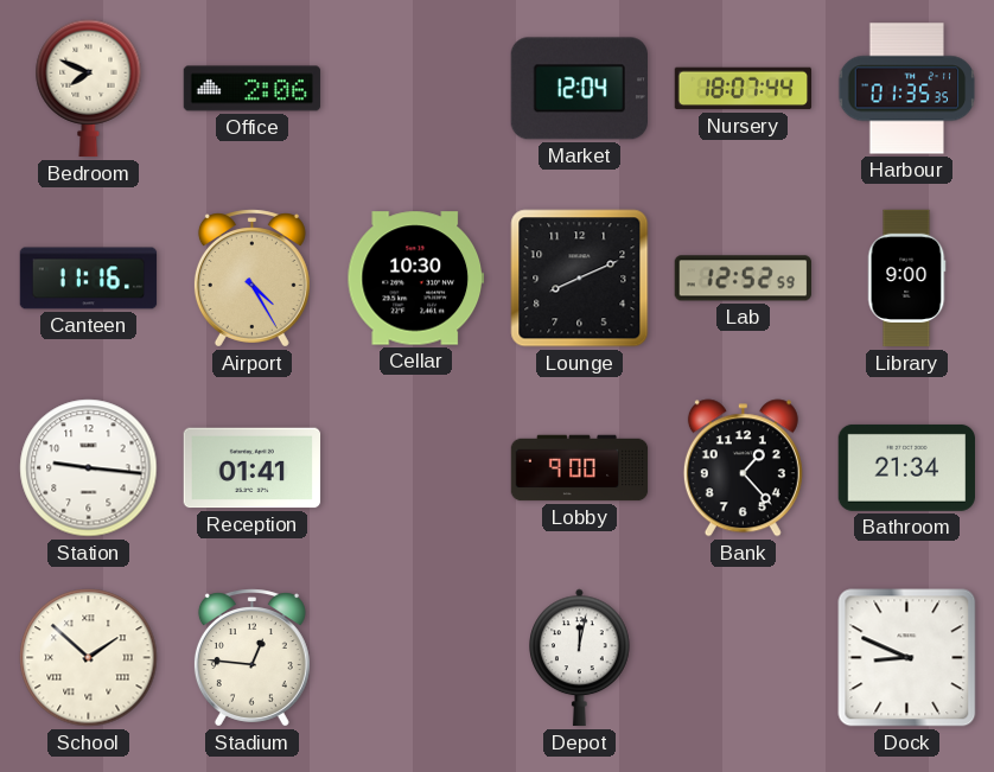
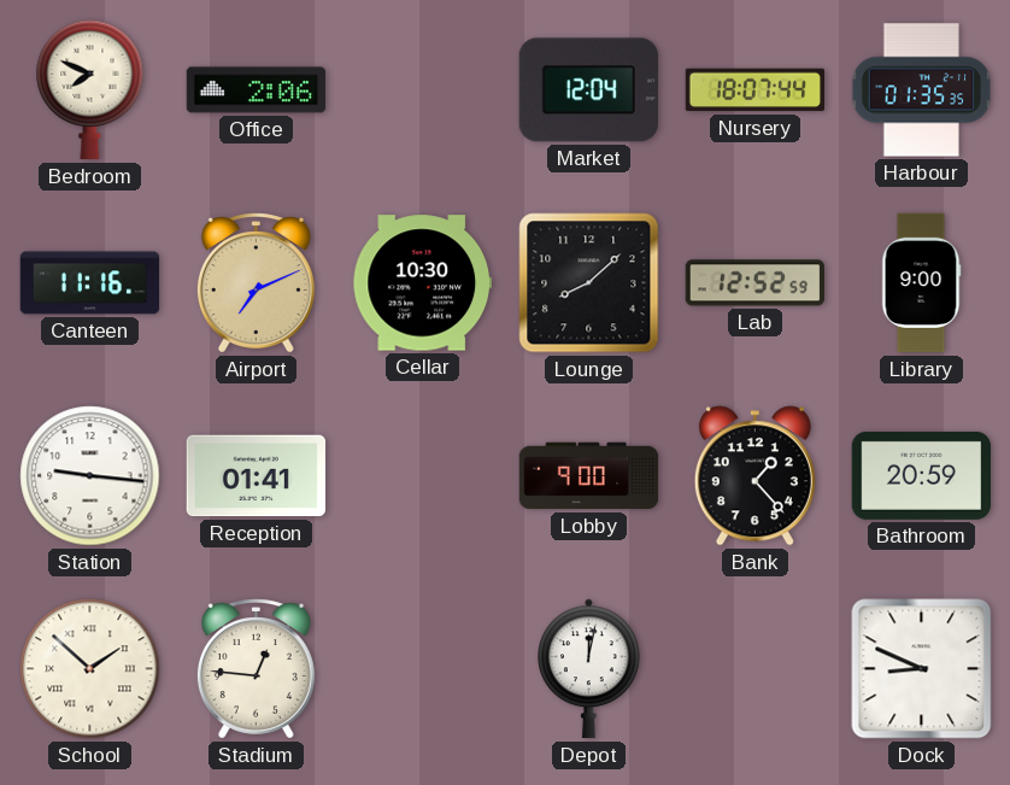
Airport: 4:25 -> 7:11
Lounge: 8:11 -> 8:08
Bathroom: 21:34 -> 20:59
